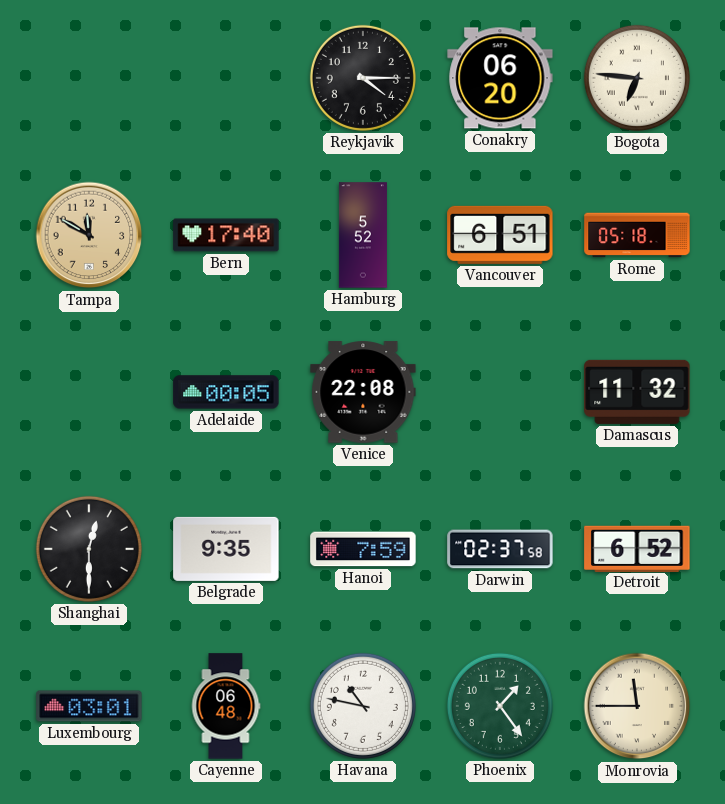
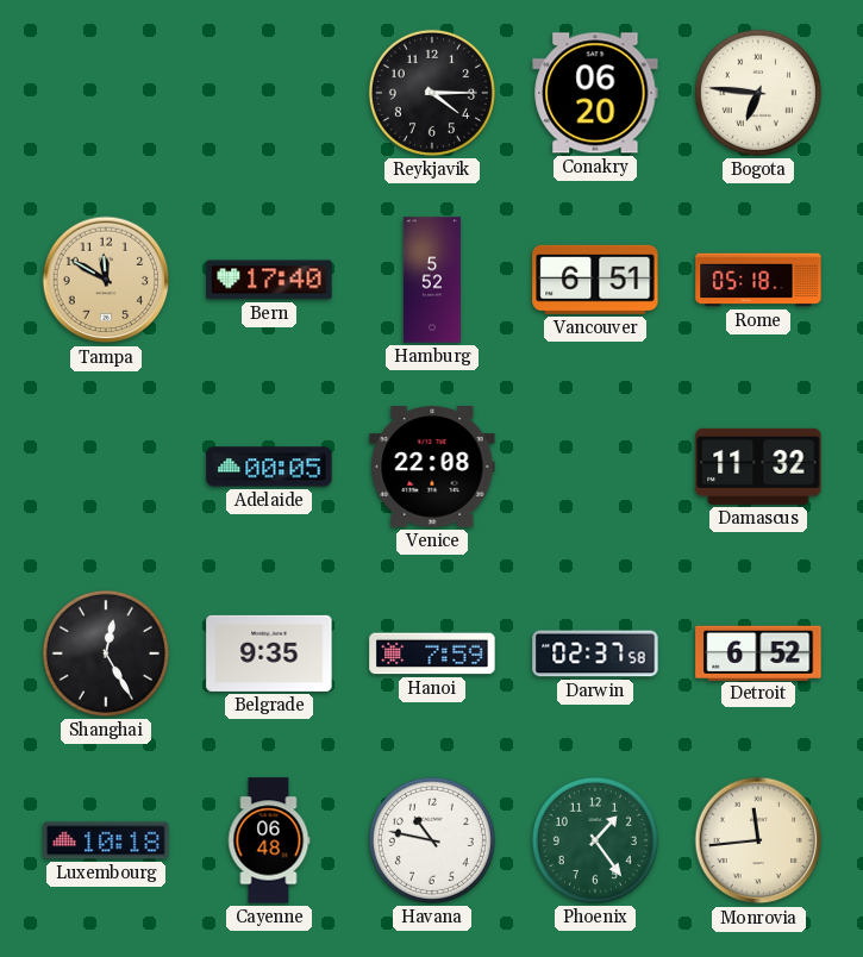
Shanghai: 12:30 -> 12:25
Luxembourg: 03:01 -> 10:18
Monrovia: 11:45 -> 11:44
